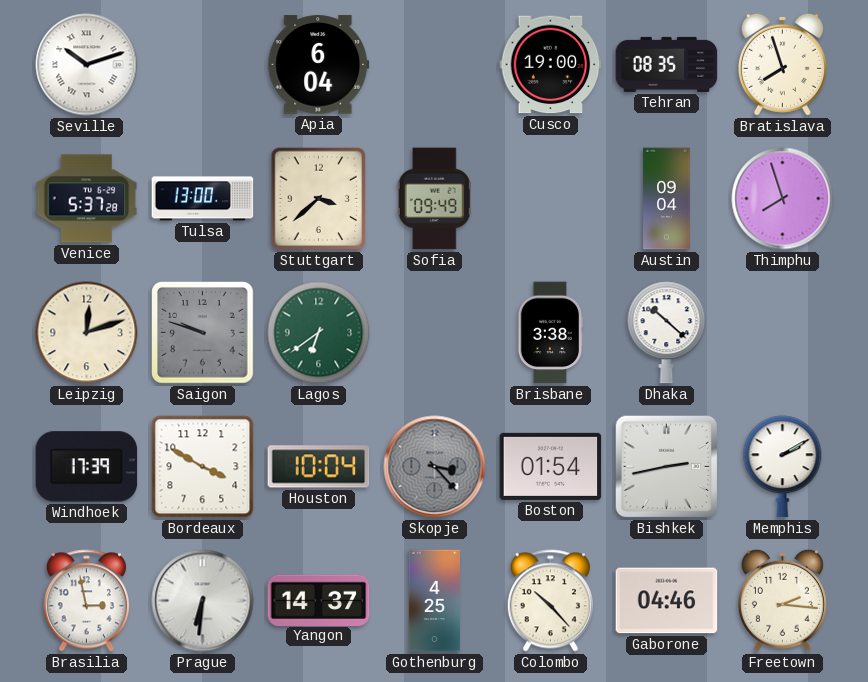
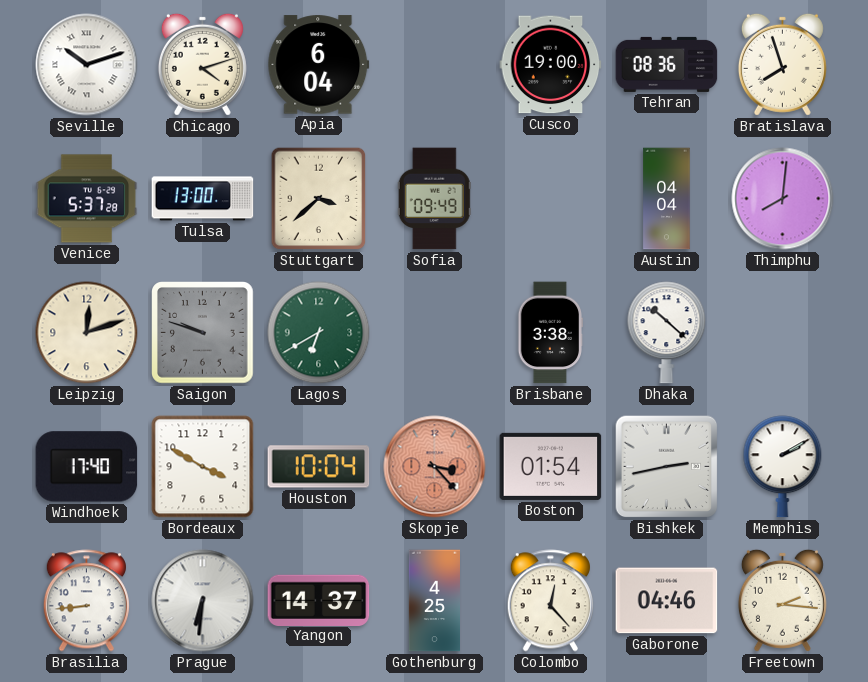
Chicago: none -> 4:12
Tehran: 08:35 -> 08:36
Austin: 09:04 -> 04:04
Thimphu: 7:57 -> 8:01
Lagos: 6:39 -> 6:40
Windhoek: 17:39 -> 17:40
Skopje dial: grey -> salmon
Brasilia: 2:58 -> 8:44
Colombo: 10:23 -> 12:23
